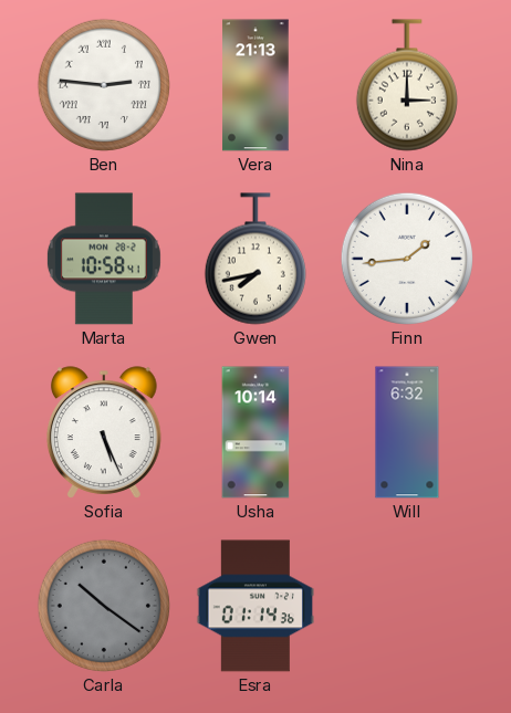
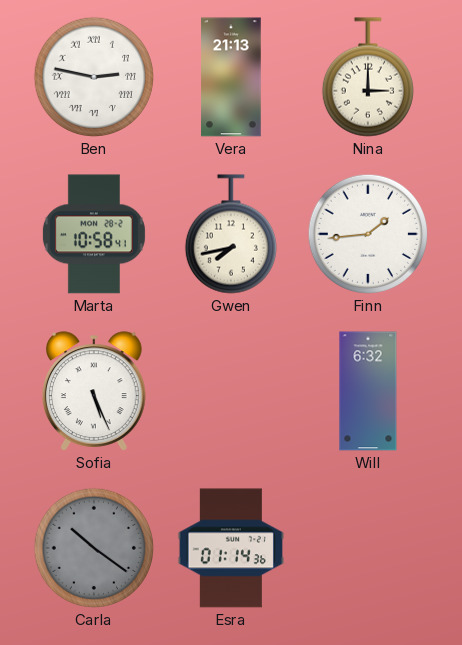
Ben: 2:46 -> 2:47
Usha: 10:14 -> none
